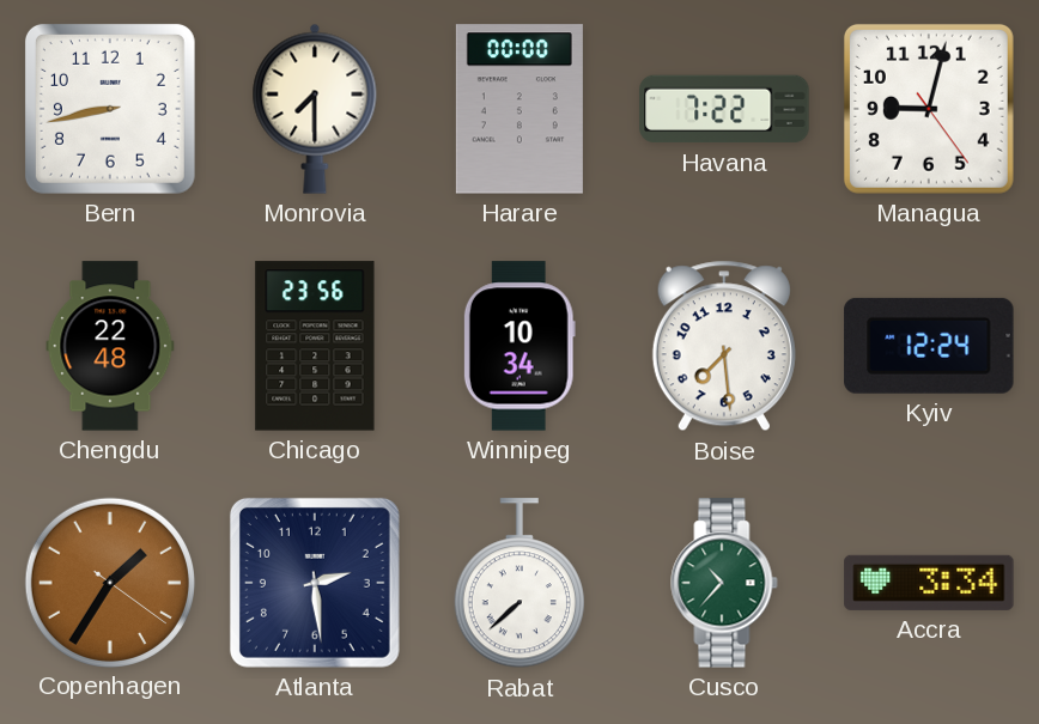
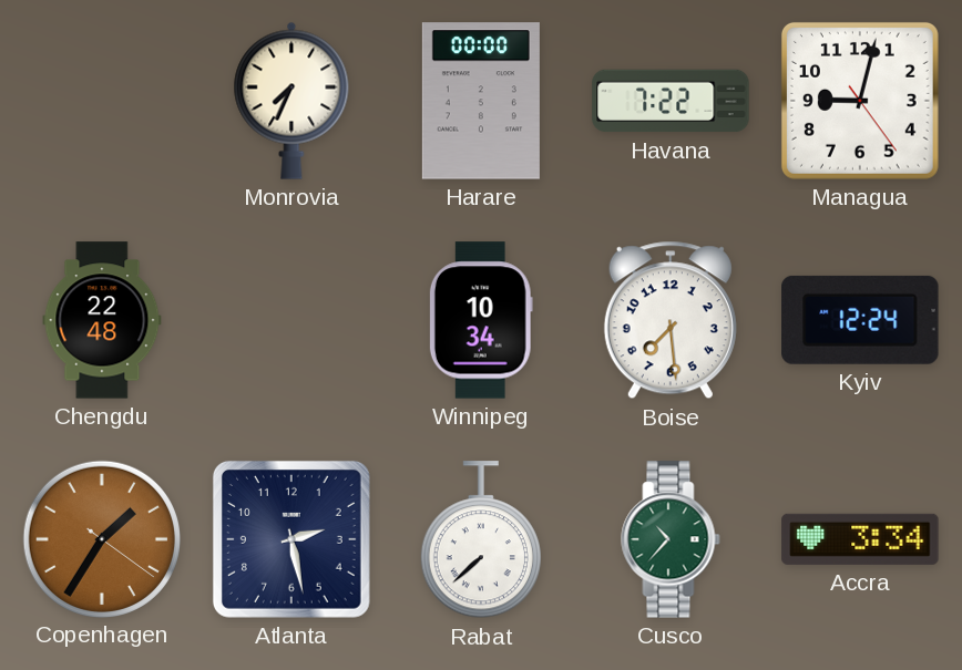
Bern: 8:43 -> none
Monrovia: 7:30 -> 7:34
Chicago: 23:56 -> none
Atlanta: 2:29 -> 2:28
